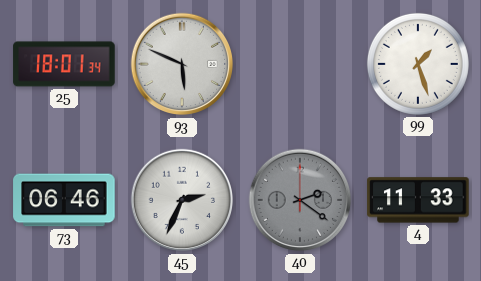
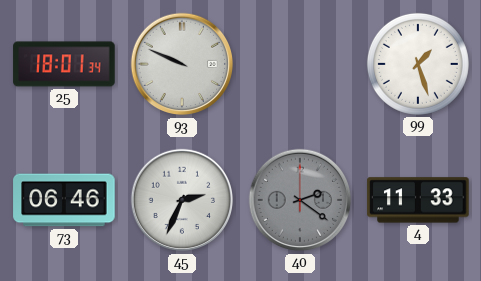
93: 5:49 -> 9:49
